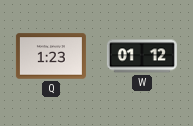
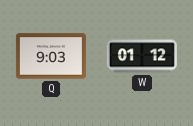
Q: 1:23 -> 9:03
